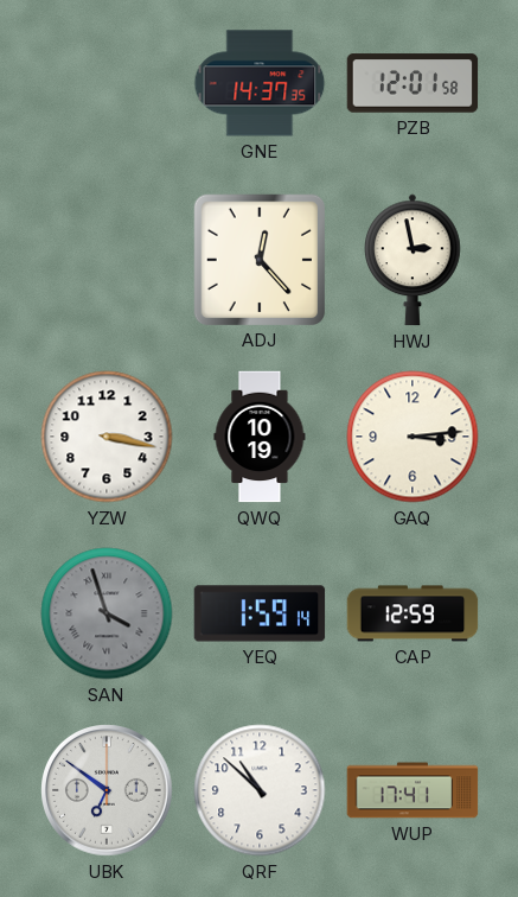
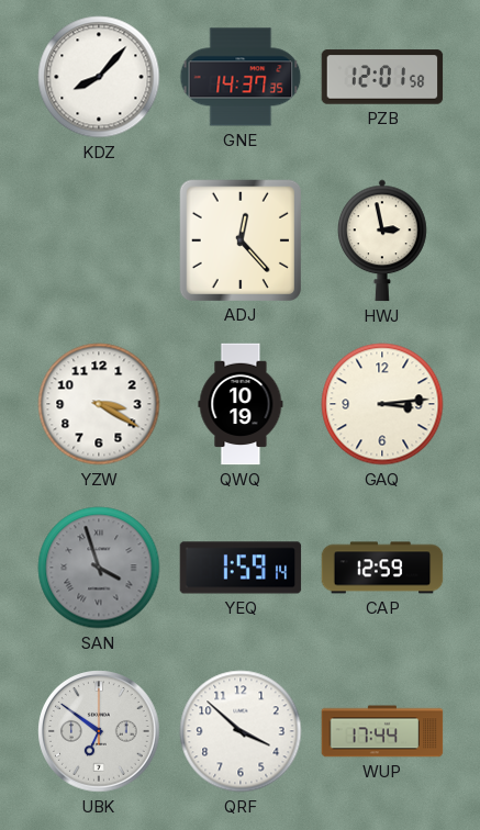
KDZ: none -> 8:07
YZW: 3:17 -> 3:20
QRF: 10:52 -> 3:52
WUP: 17:41 -> 17:44
